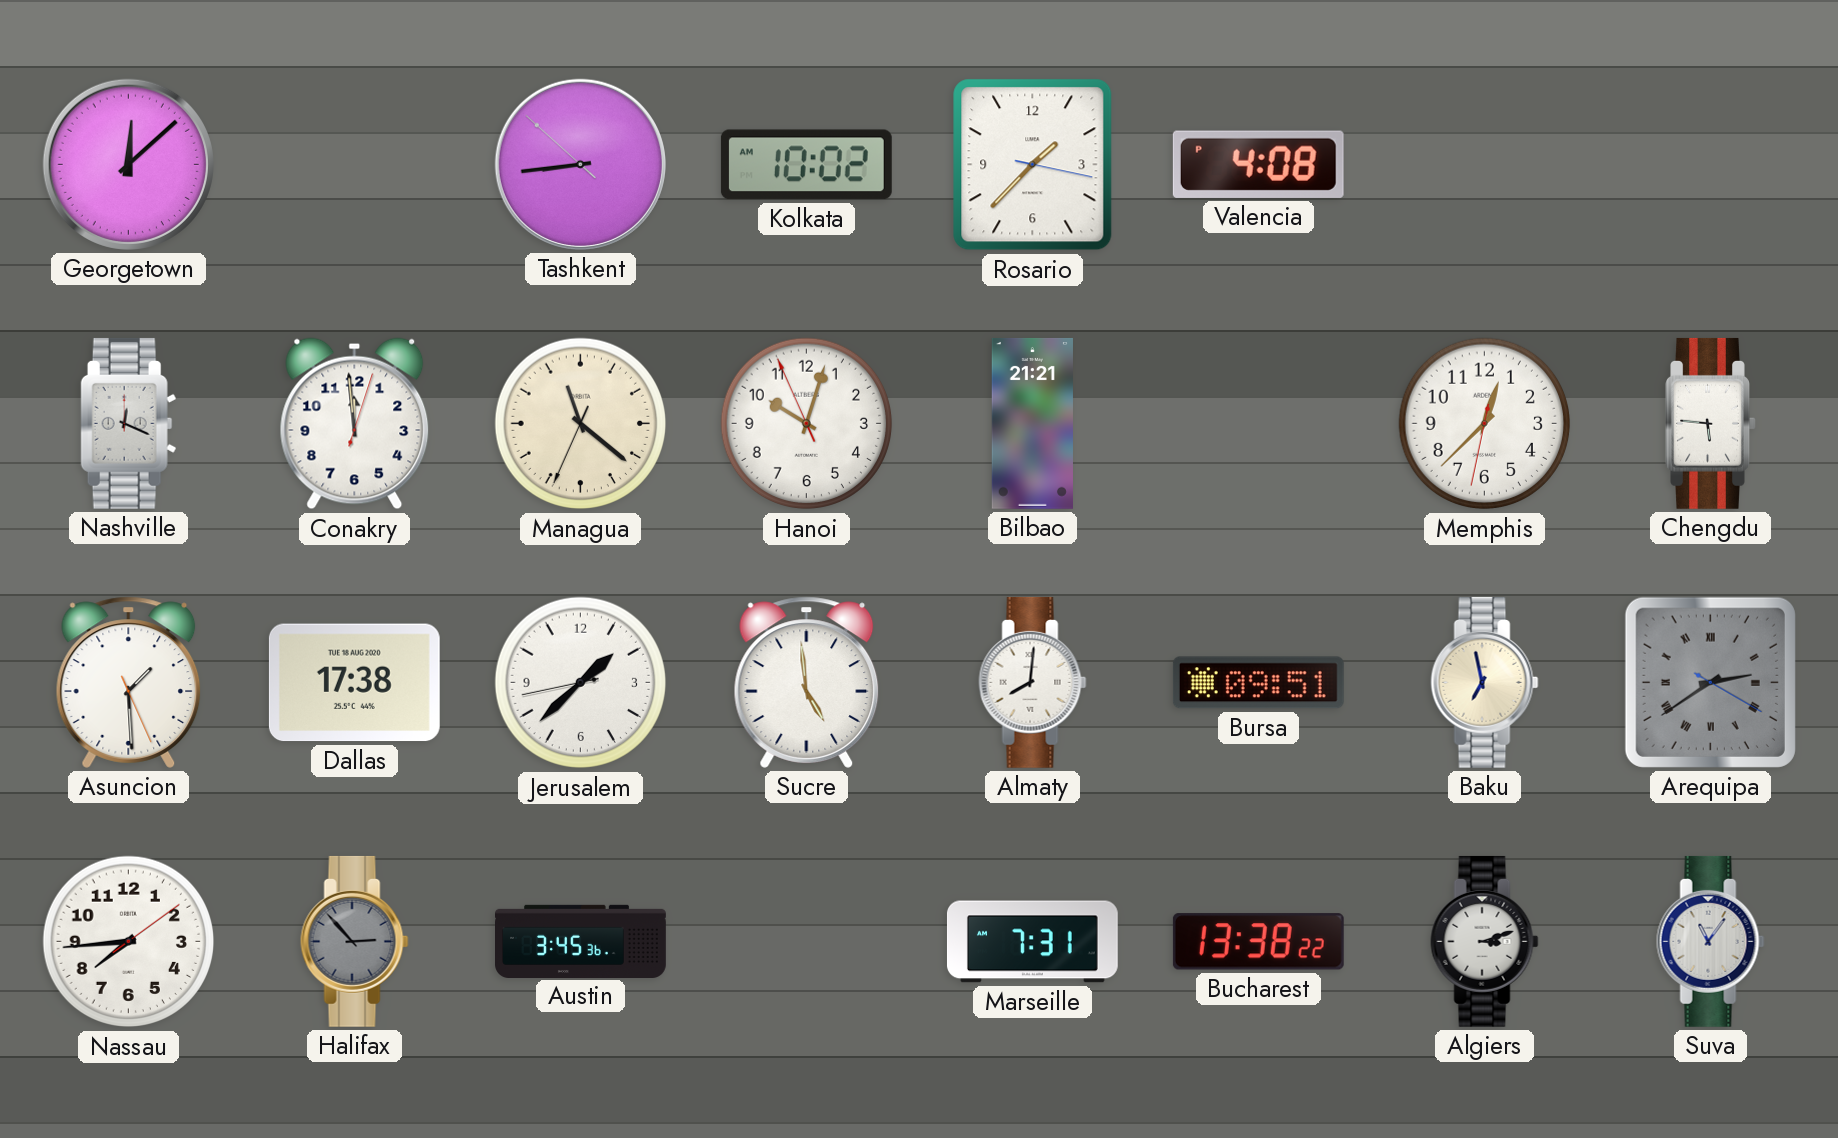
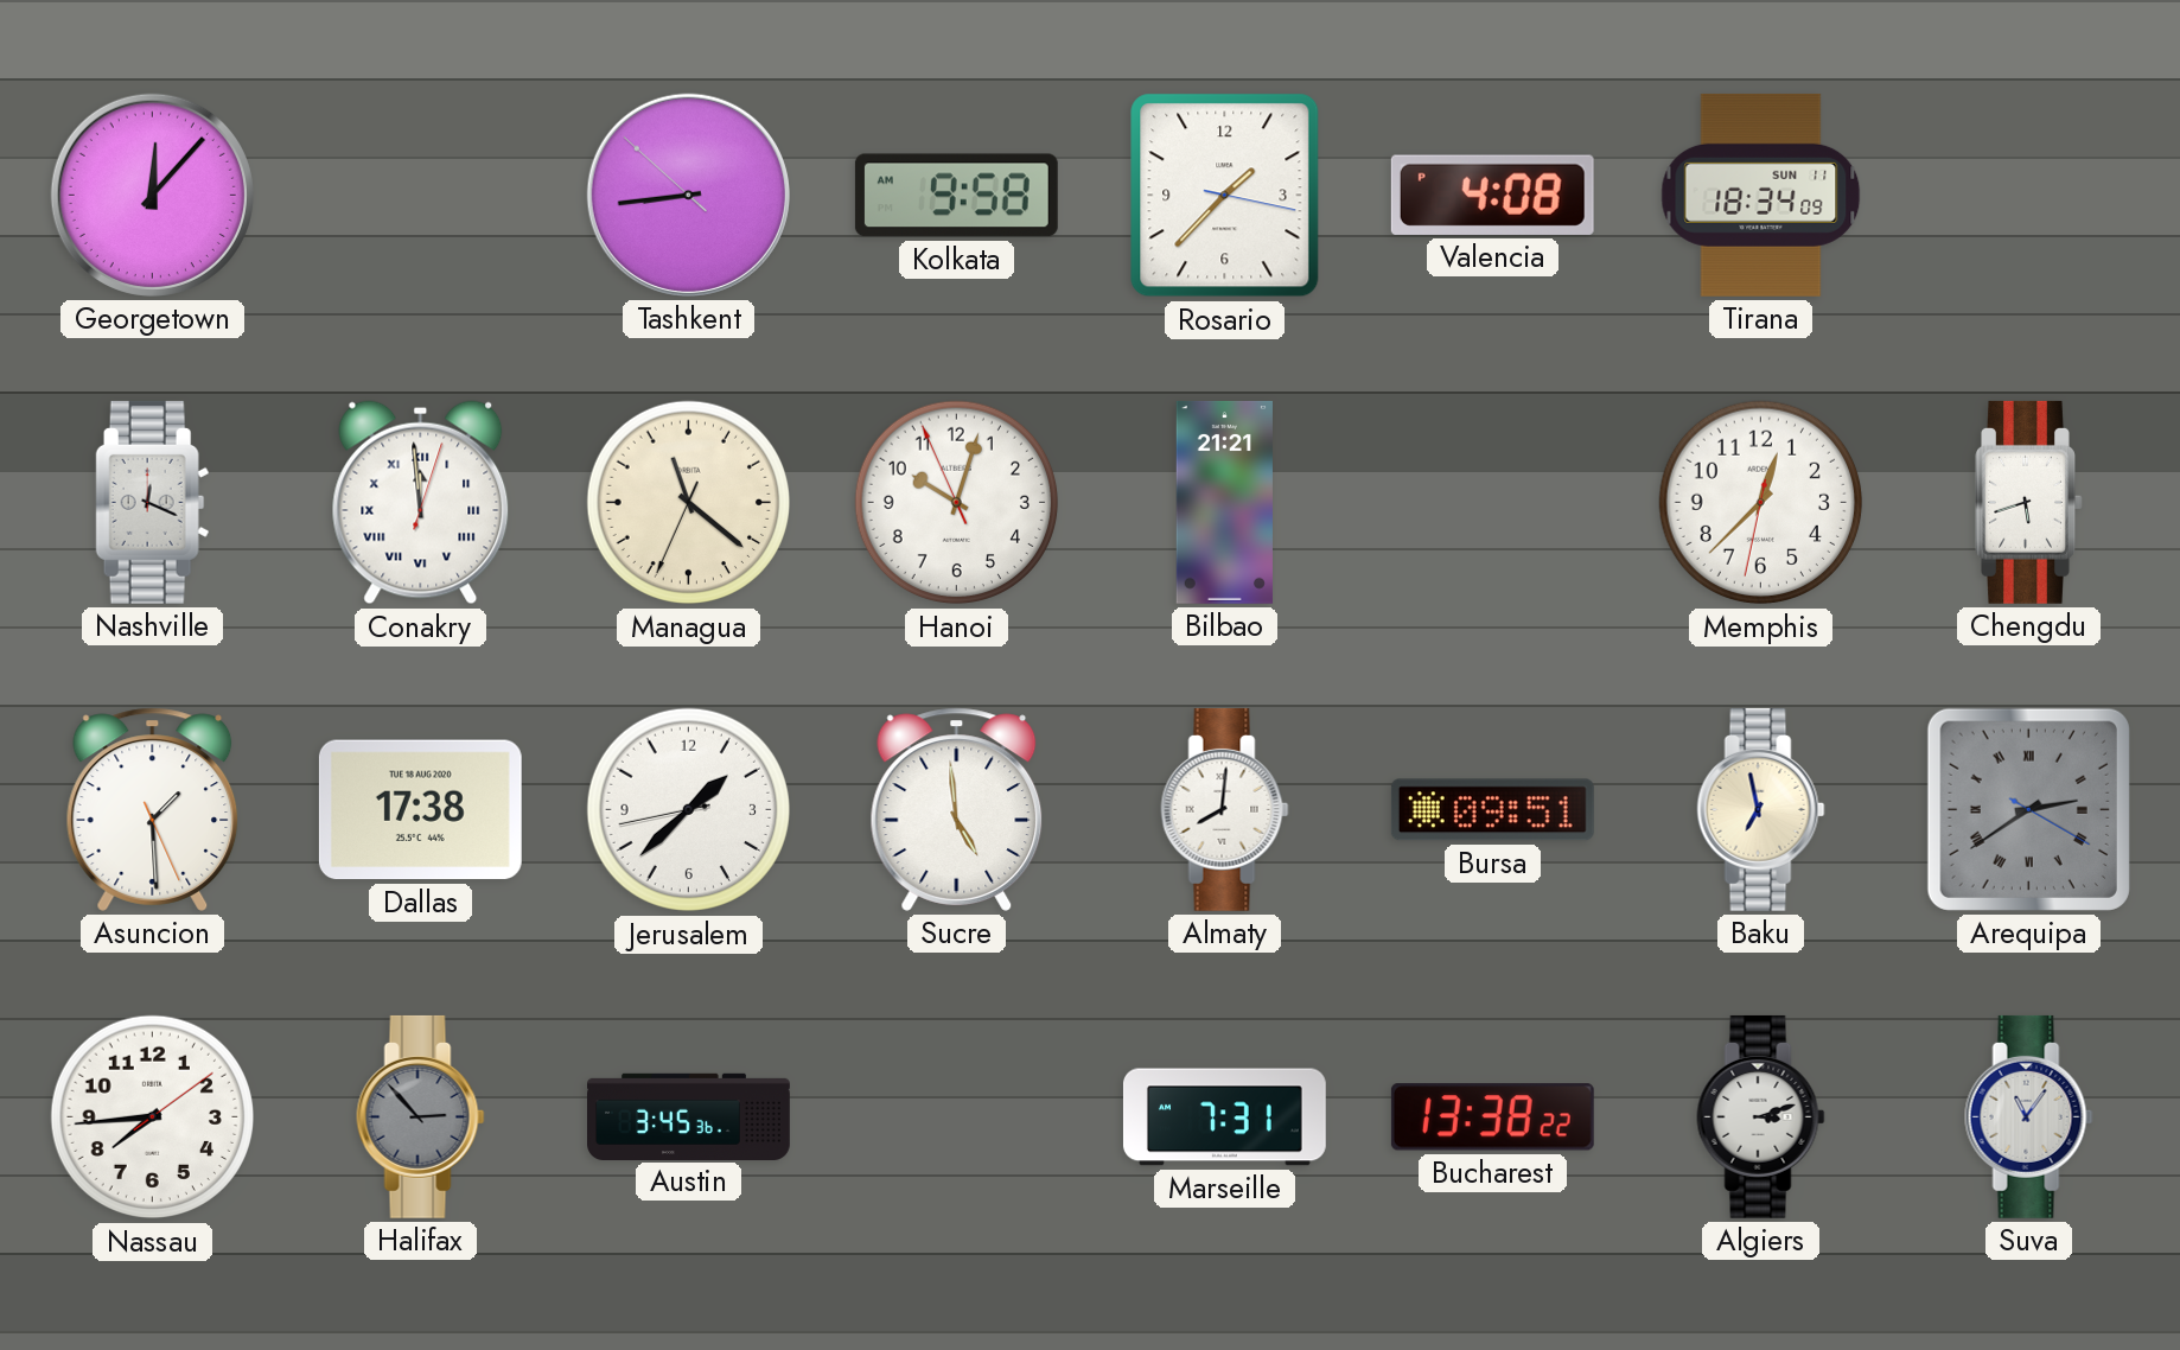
Georgetown: 12:08 -> 12:07
Kolkata: 10:02 -> 9:58
Tirana: none -> 18:34
Conakry numerals: Arabic -> Roman
Chengdu: 5:46 -> 5:42
